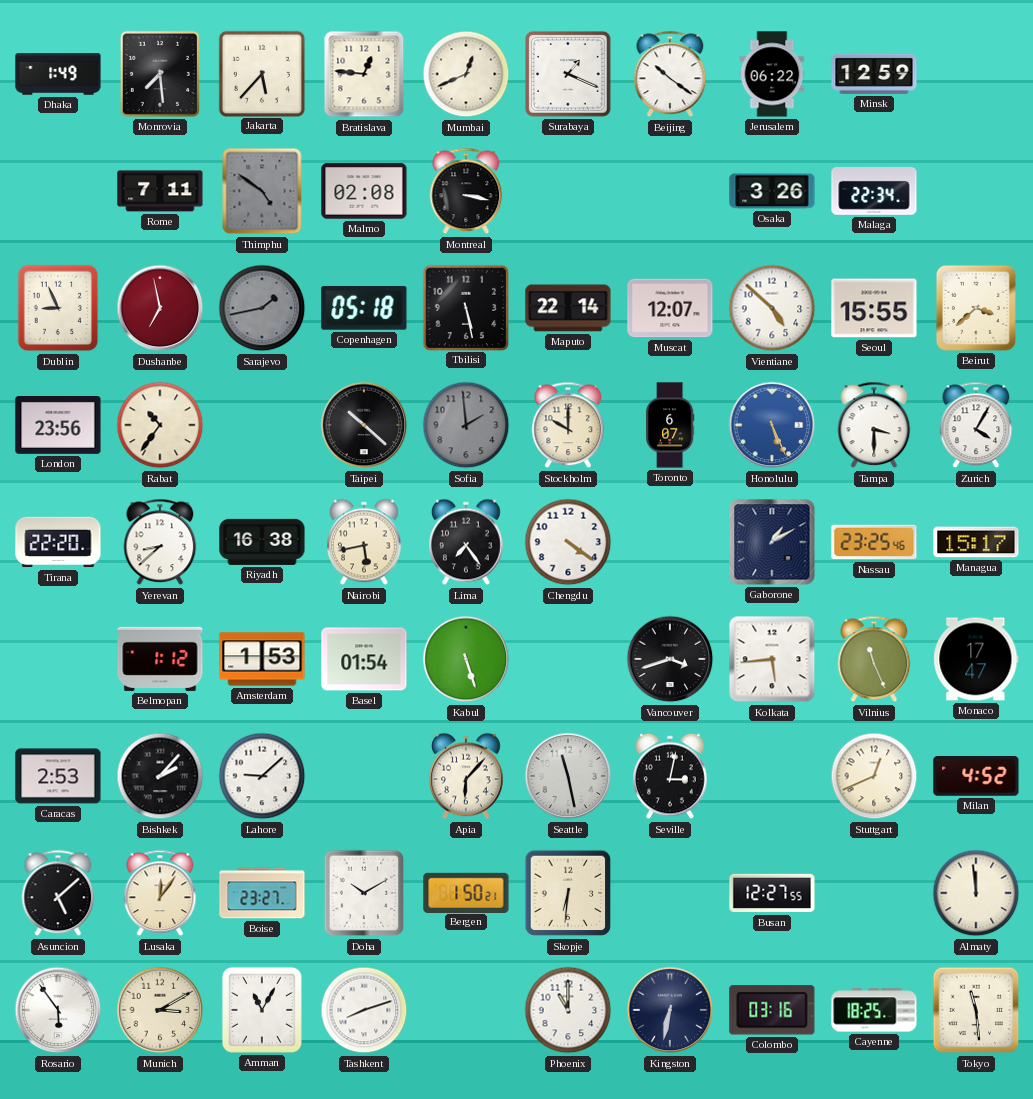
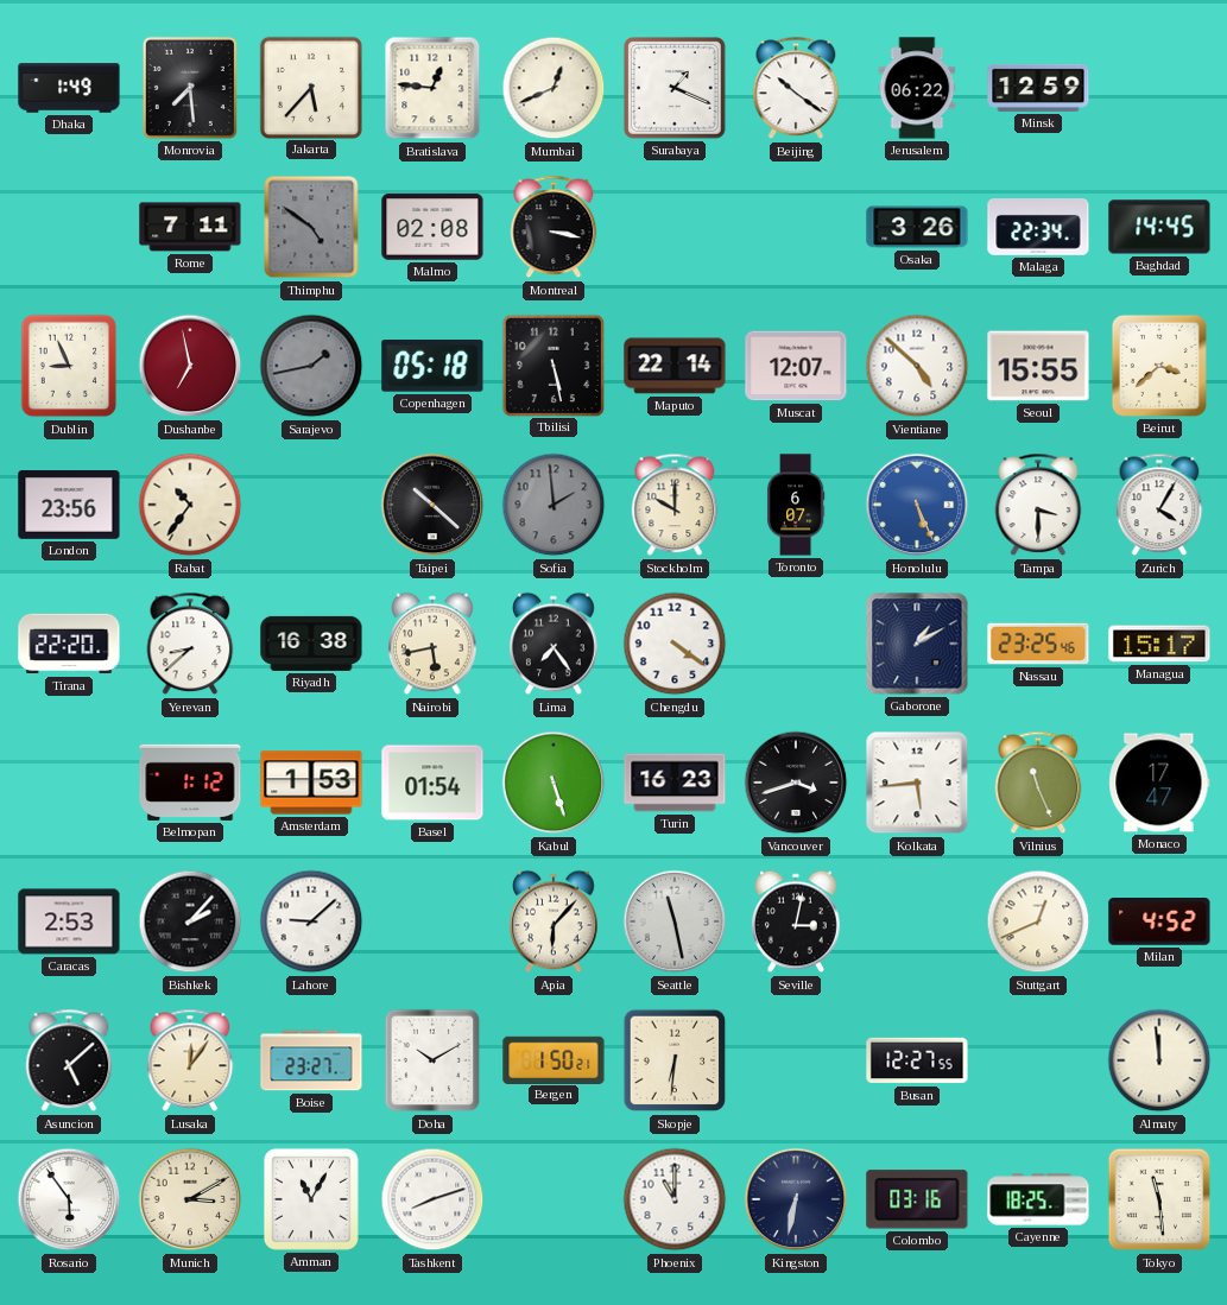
Baghdad: none -> 14:45
Turin: none -> 16:23
